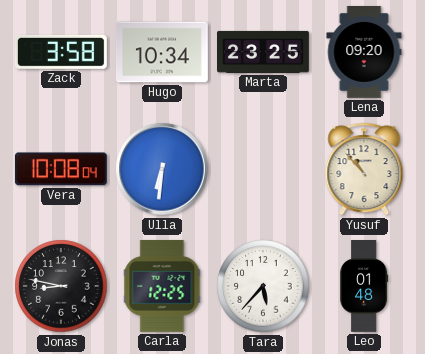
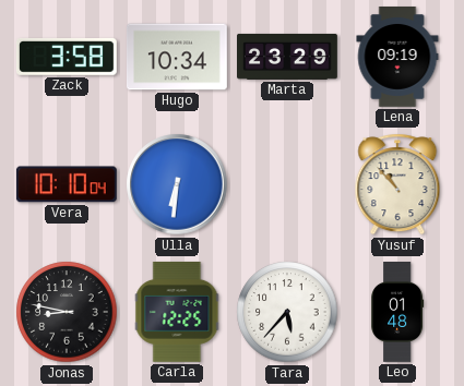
Marta: 23:25 -> 23:29
Lena: 09:20 -> 09:19
Vera: 10:08 -> 10:10
